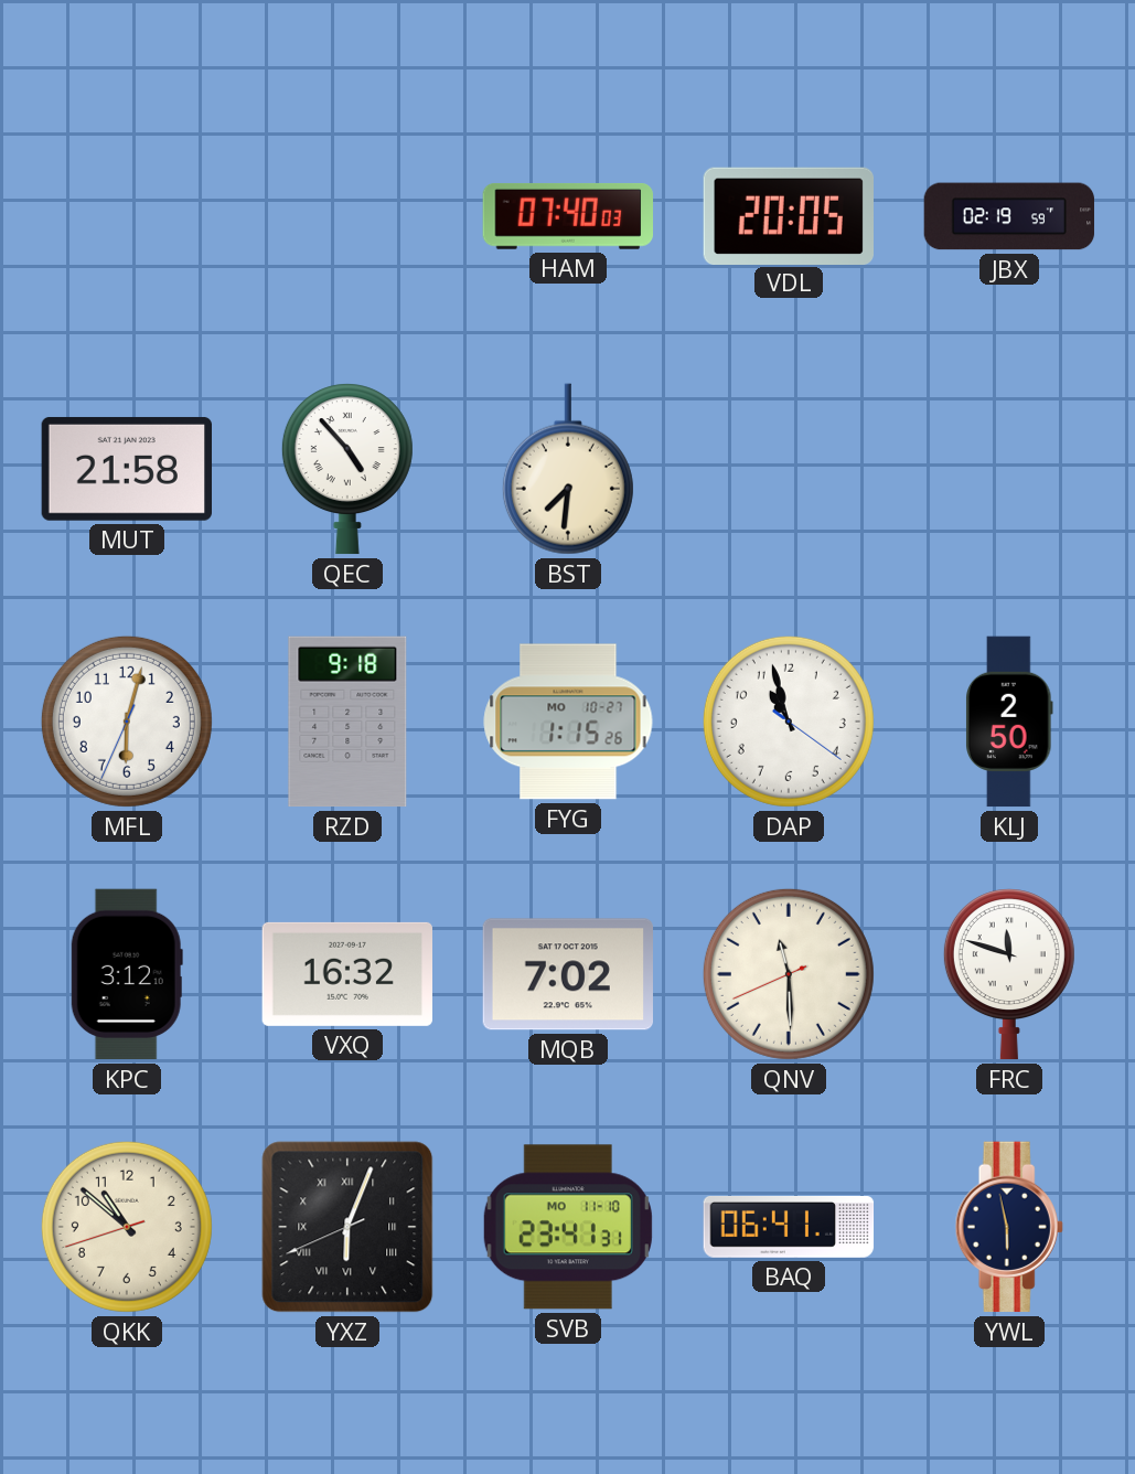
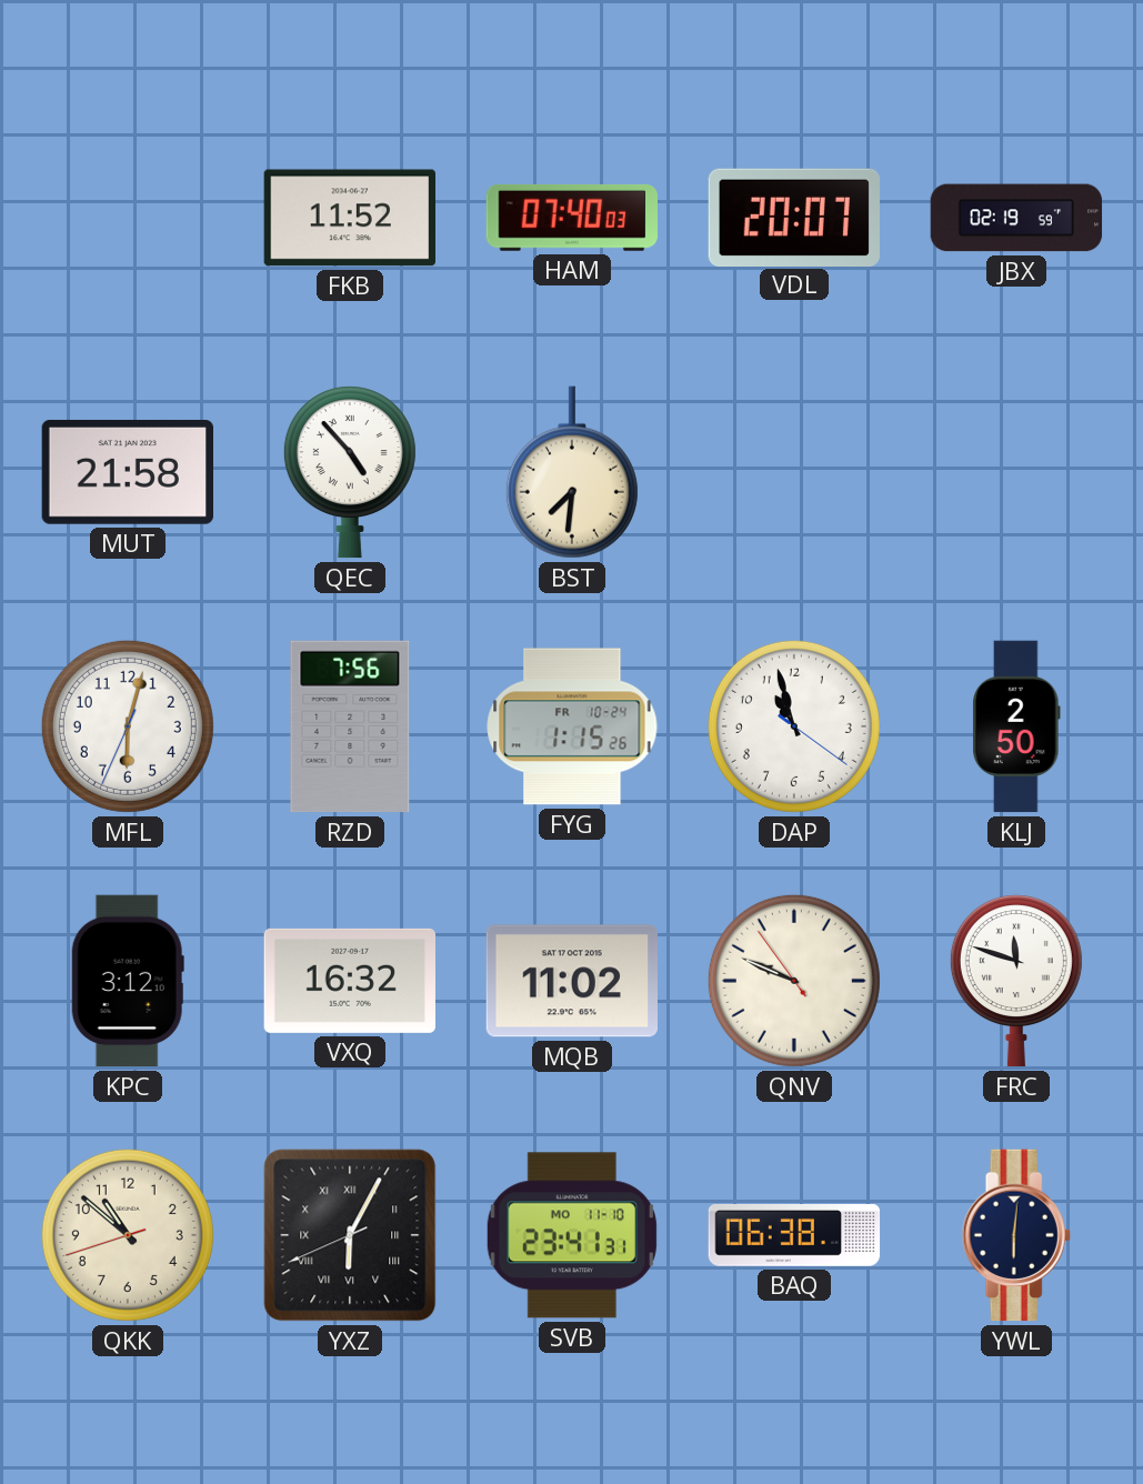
FKB: none -> 11:52
VDL: 20:05 -> 20:07
RZD: 9:18 -> 7:56
FYG date: MO 10-27 -> FR 10-24
MQB: 7:02 -> 11:02
QNV: 11:29 -> 9:48
YXZ: 6:03 -> 6:04
BAQ: 06:41 -> 06:38
YWL: 5:58 -> 6:01
